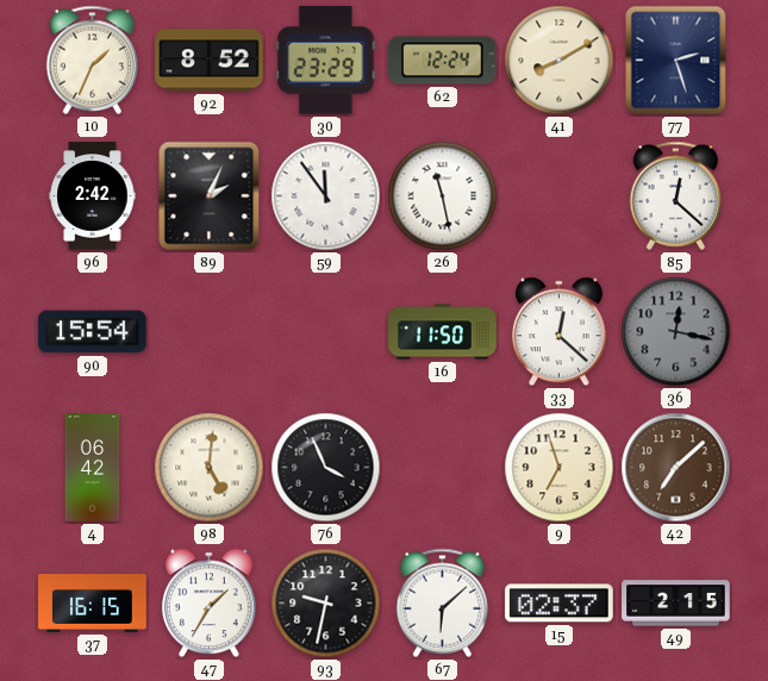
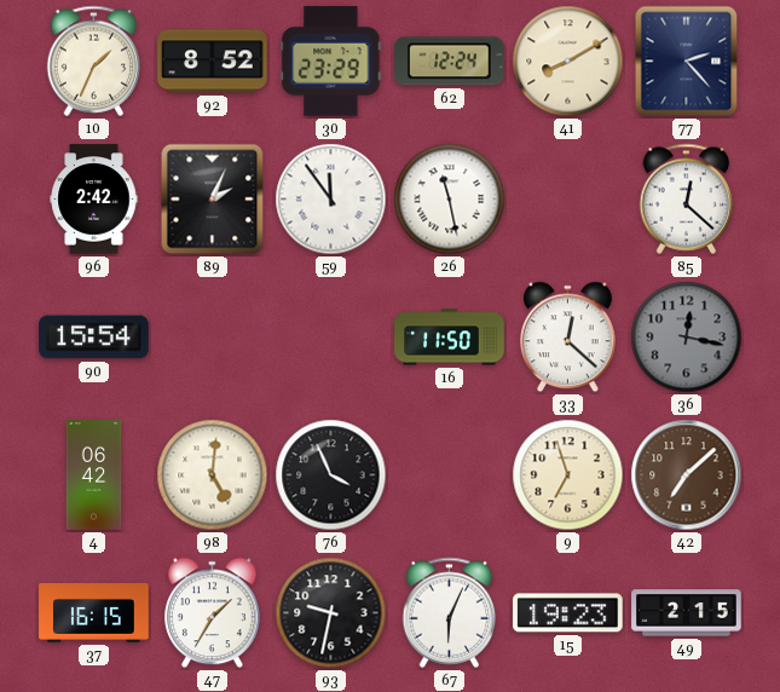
77: 2:27 -> 2:23
67: 6:08 -> 6:04
15: 02:37 -> 19:23
